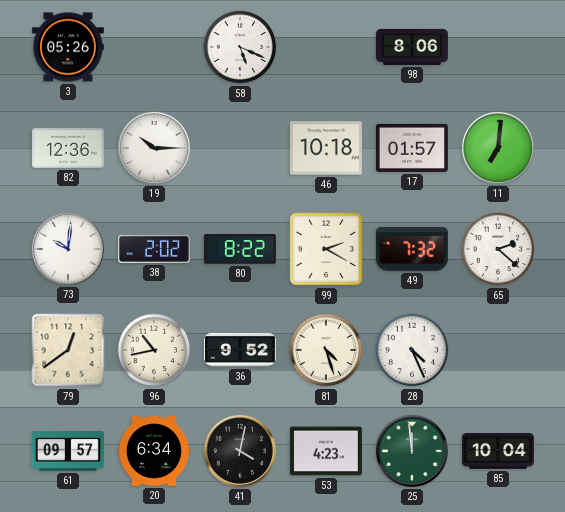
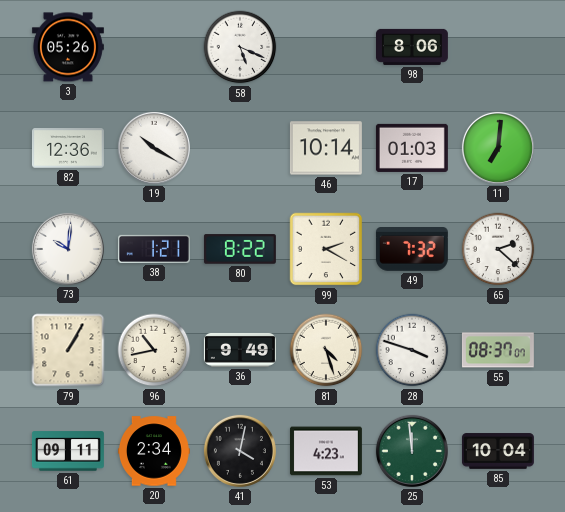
19: 10:15 -> 10:20
46: 10:18 -> 10:14
17: 01:57 -> 01:03
38: 2:02 -> 1:21
79: 12:39 -> 1:05
36: 9:52 -> 9:49
28: 4:26 -> 3:48
55: none -> 08:37
61: 09:57 -> 09:11
20: 6:34 -> 2:34
